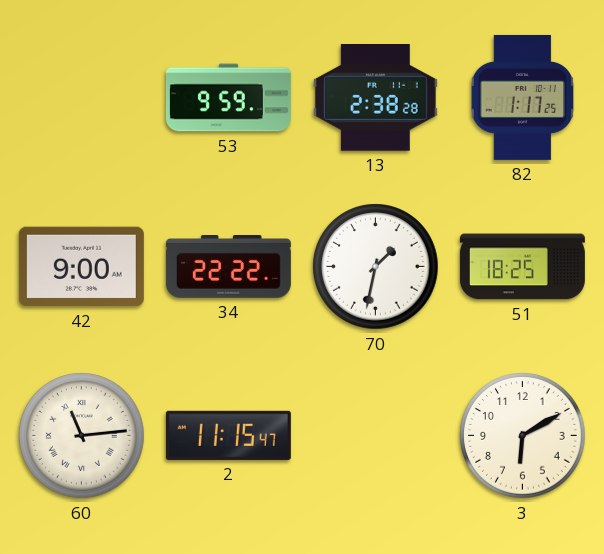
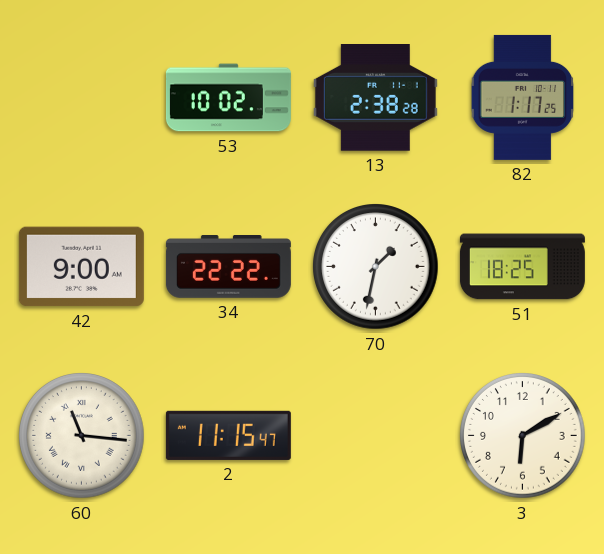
53: 9:59 -> 10:02
60: 11:14 -> 11:16
